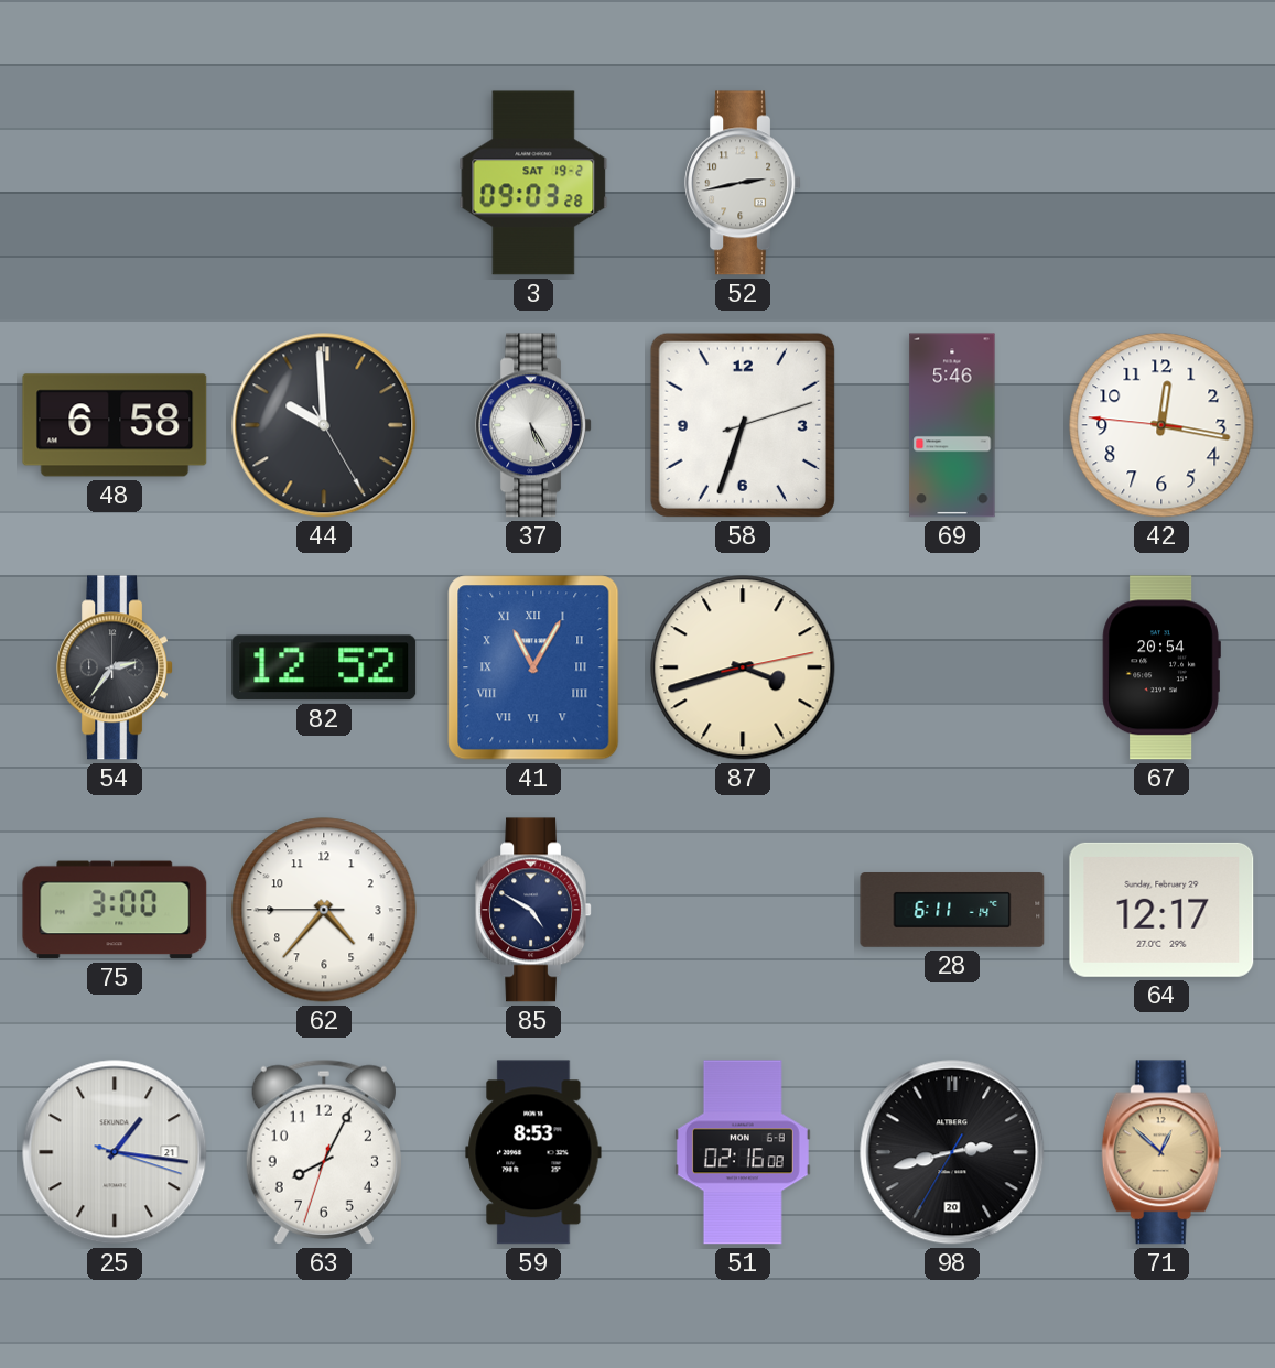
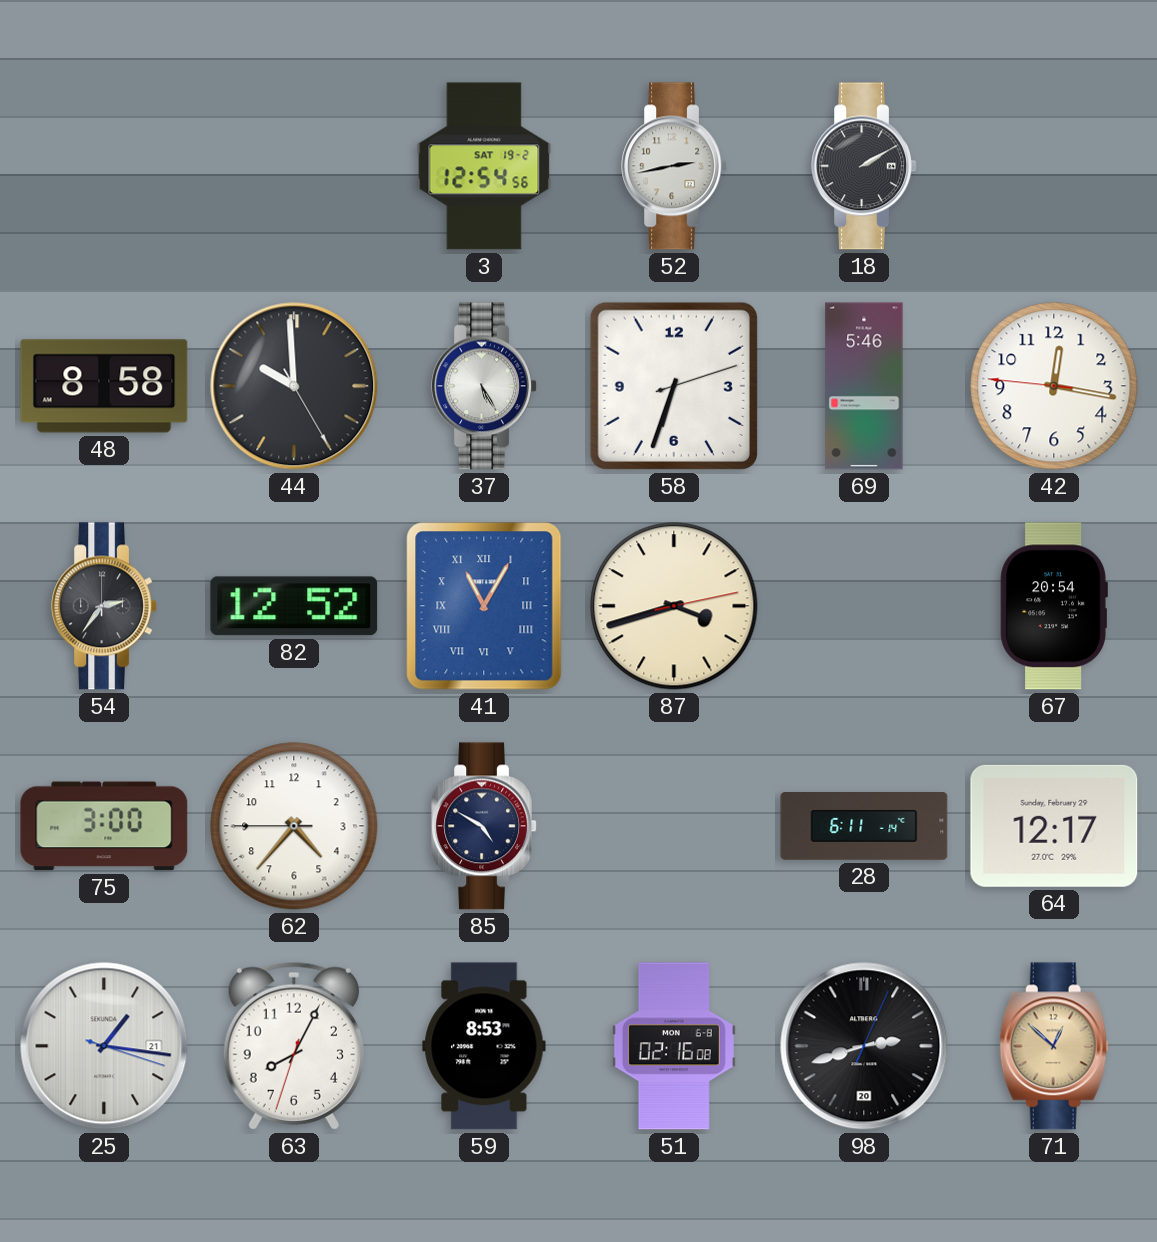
3: 09:03 -> 12:54
18: none -> 2:10
48: 6:58 -> 8:58
98: 2:42:35 -> 2:42:04
